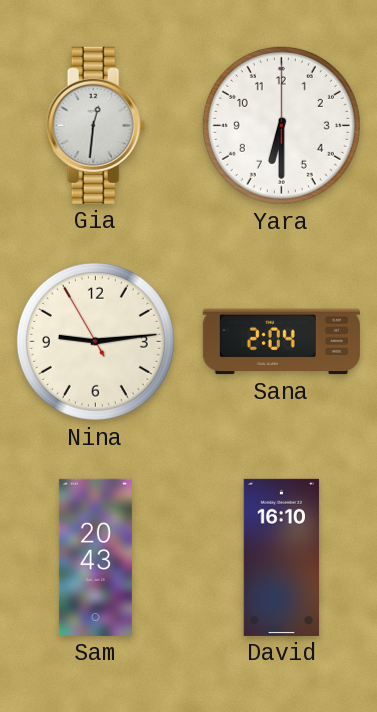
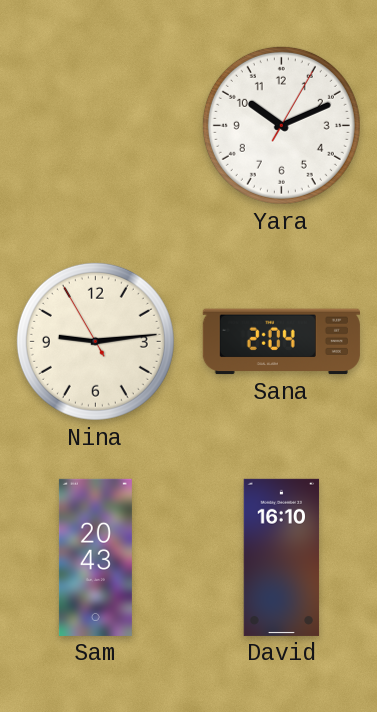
Gia: 12:31 -> none
Yara: 6:30 -> 10:11
